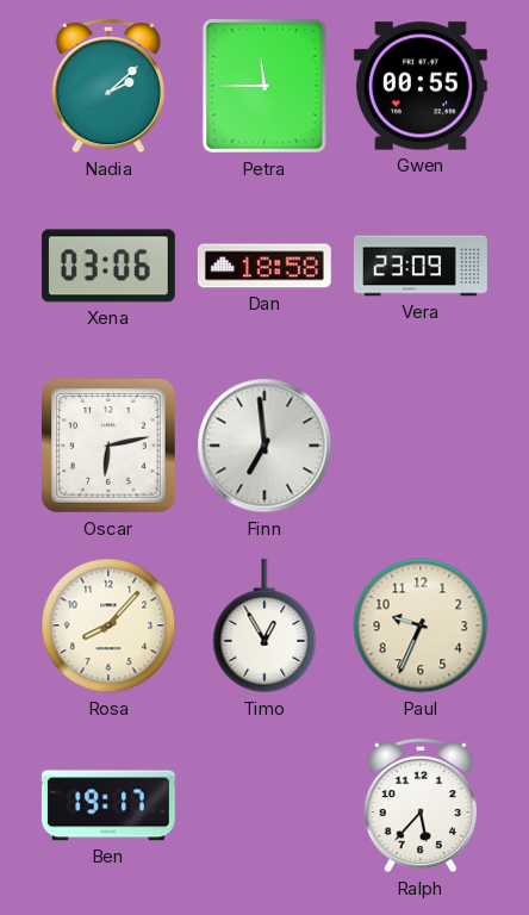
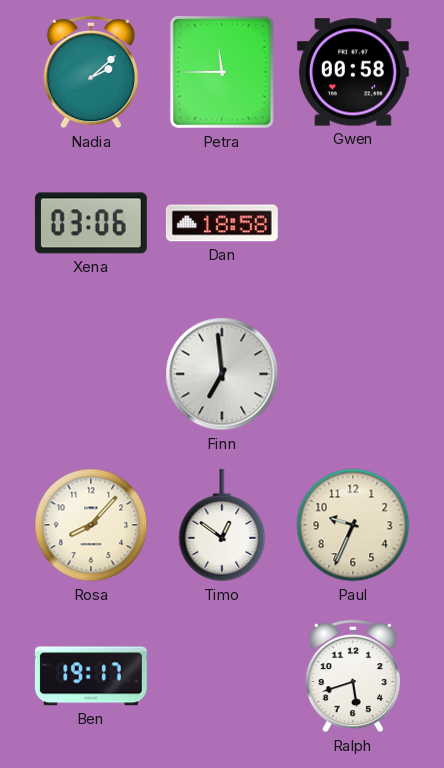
Gwen: 00:55 -> 00:58
Vera: 23:09 -> none
Oscar: 6:13 -> none
Timo: 12:55 -> 12:51
Ralph: 5:37 -> 5:42
